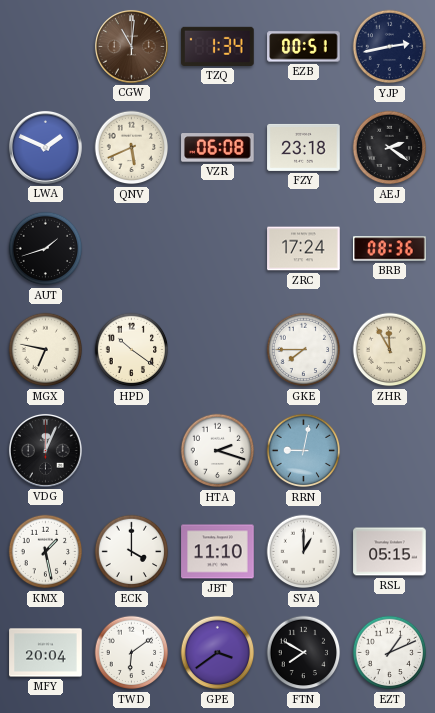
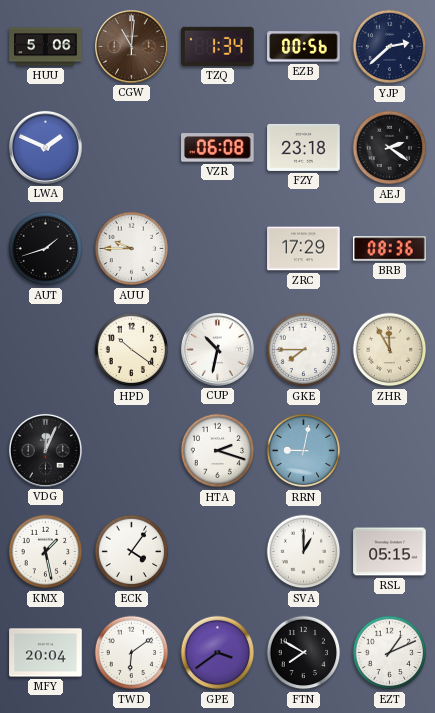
HUU: none -> 5:06
EZB: 00:51 -> 00:56
YJP: 2:43 -> 2:38
QNV: 5:41 -> none
AUU: none -> 9:45
ZRC: 17:24 -> 17:29
MGX: 6:47 -> none
CUP: none -> 10:32
ECK: 4:00 -> 4:06
JBT: 11:10 -> none
